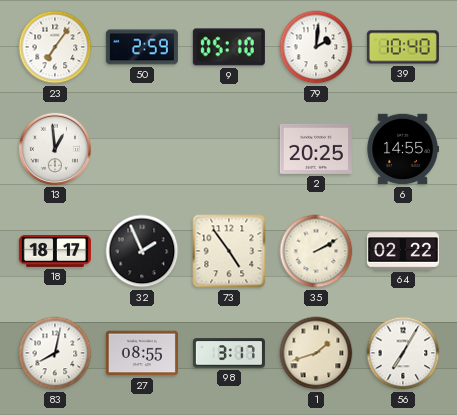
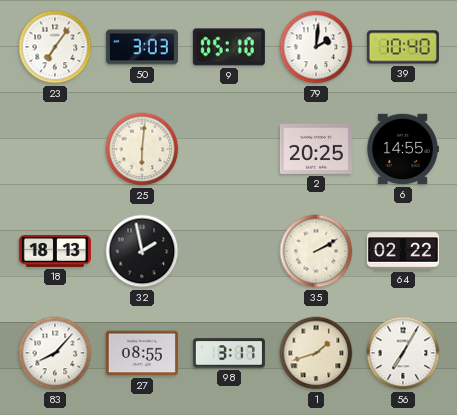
50: 2:59 -> 3:03
13: 12:59 -> none
25: none -> 6:01
18: 18:17 -> 18:13
32: 1:56 -> 1:58
73: 4:54 -> none
83: 8:02 -> 8:07
